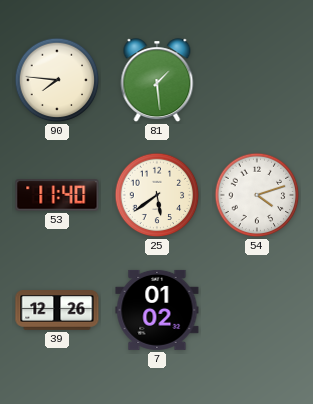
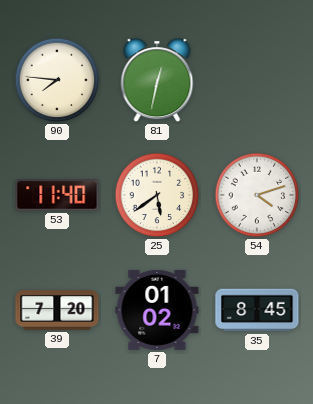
81: 1:29 -> 12:32
39: 12:26 -> 7:20
35: none -> 8:45
